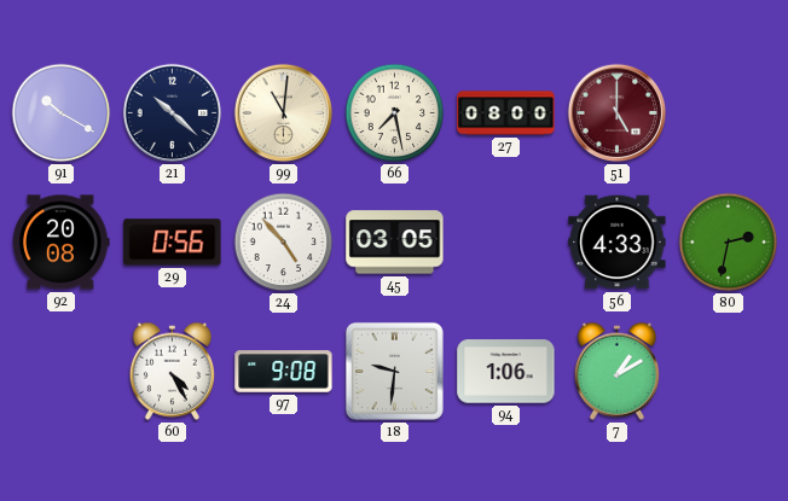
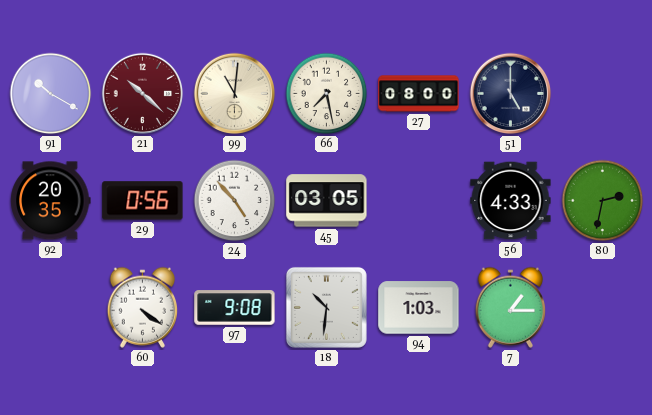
21 dial: navy -> burgundy
51 dial: burgundy -> navy
92: 20:08 -> 20:35
60: 4:25 -> 4:21
18: 9:31 -> 10:31
94: 1:06 -> 1:03
7: 1:10 -> 1:15
